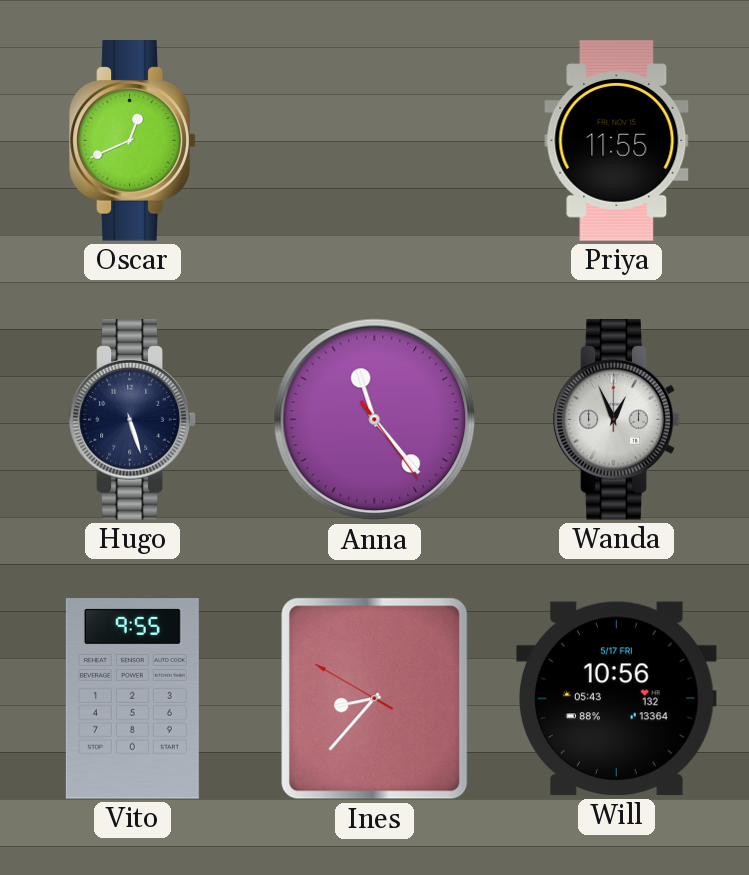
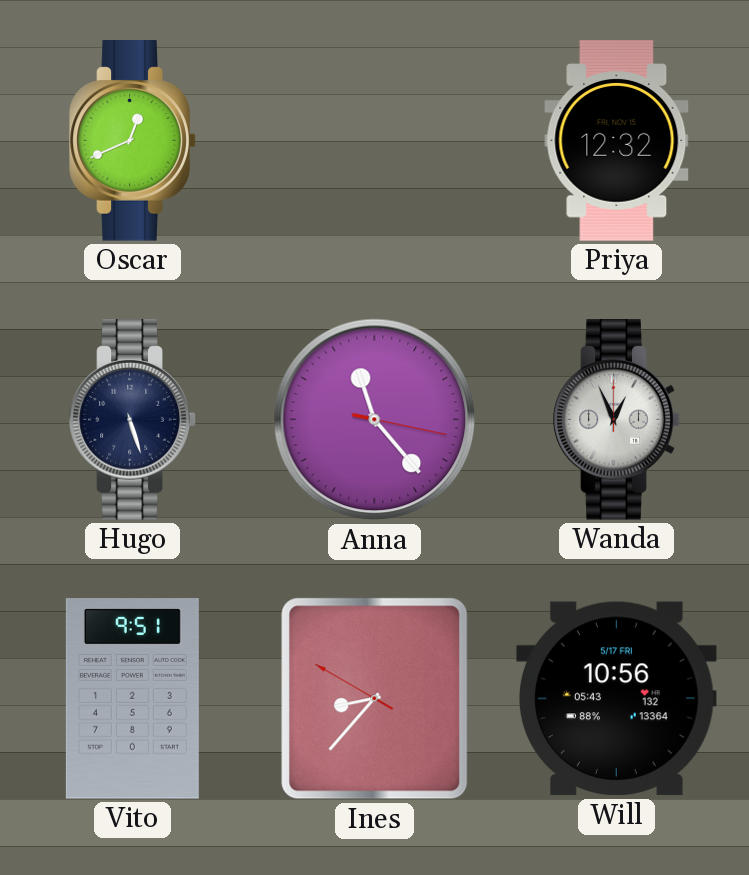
Priya: 11:55 -> 12:32
Anna: 11:23:24 -> 11:23:17
Vito: 9:55 -> 9:51
